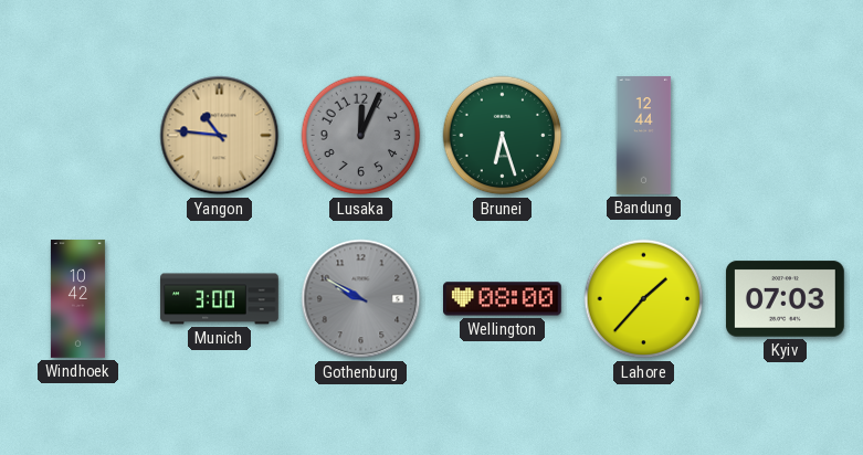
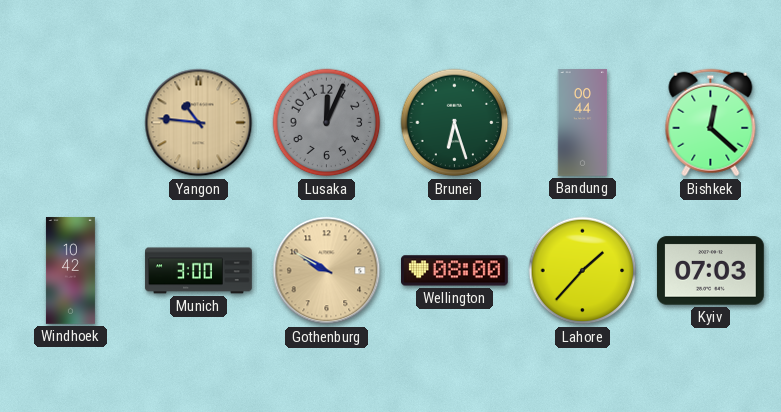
Bandung: 12:44 -> 00:44
Bishkek: none -> 12:22
Gothenburg dial: grey -> champagne
